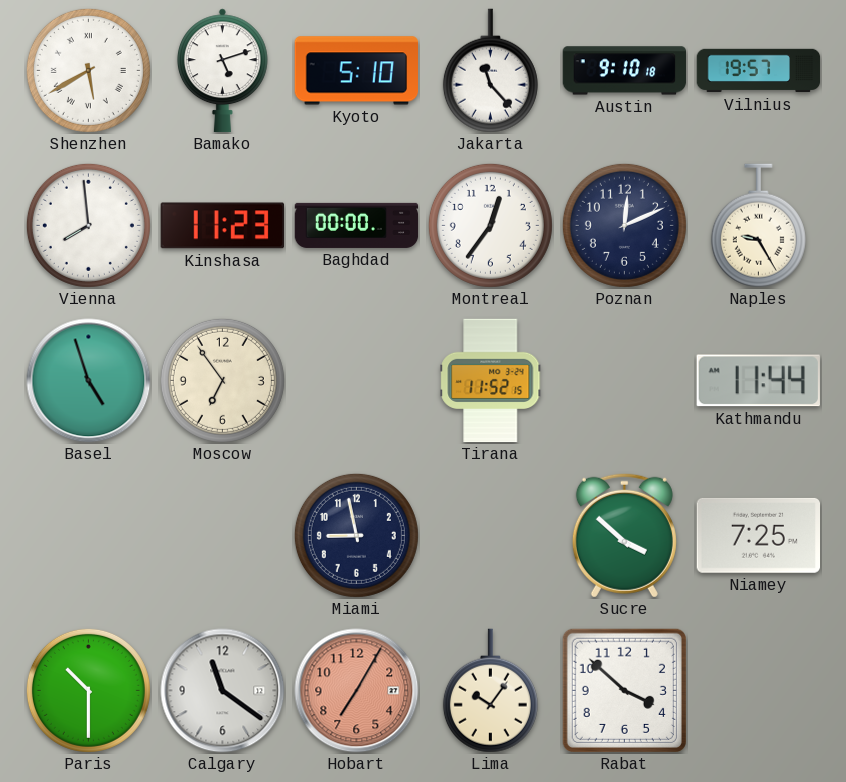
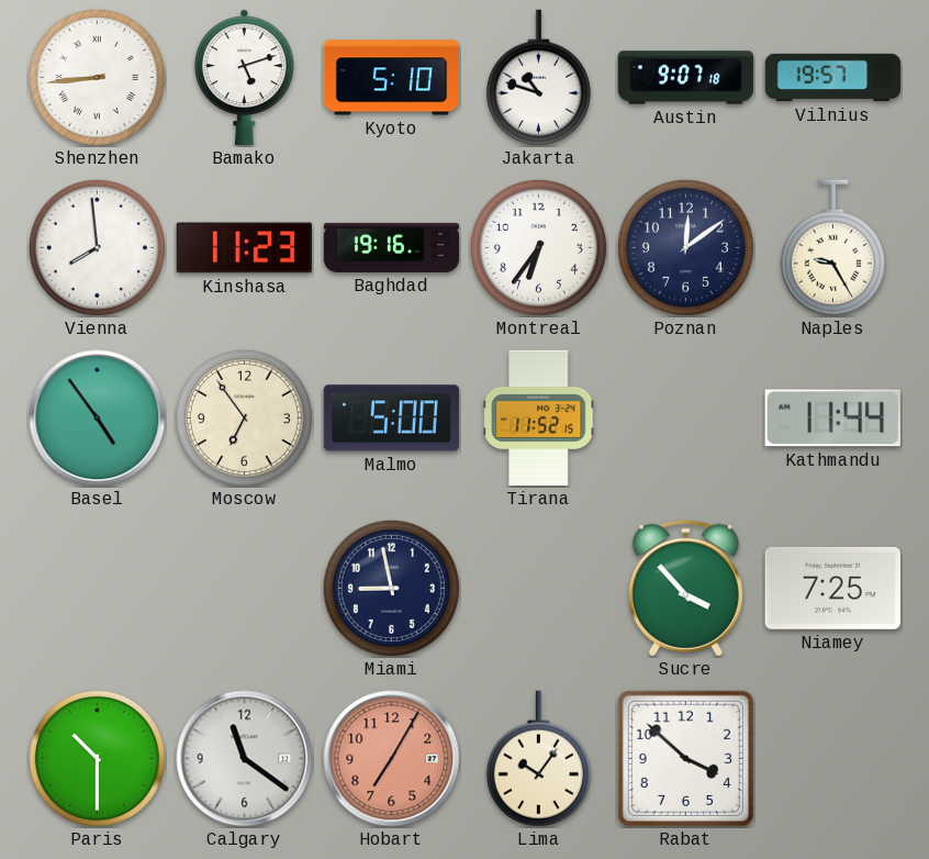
Shenzhen: 5:40 -> 8:44
Jakarta: 11:23 -> 10:48
Austin: 9:10 -> 9:07
Baghdad: 00:00 -> 19:16
Montreal: 12:36 -> 6:36
Poznan: 12:11 -> 12:09
Basel: 4:57 -> 4:54
Malmo: none -> 5:00
Sucre: 3:52 -> 3:53
